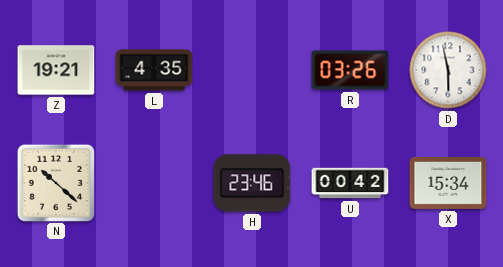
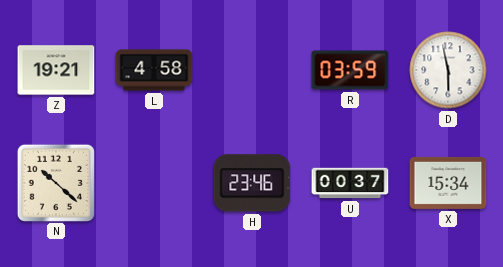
L: 4:35 -> 4:58
R: 03:26 -> 03:59
U: 00:42 -> 00:37
